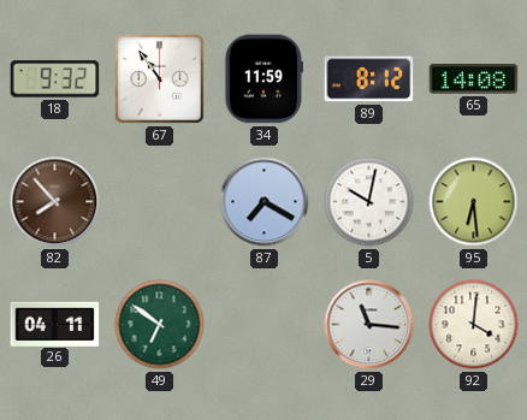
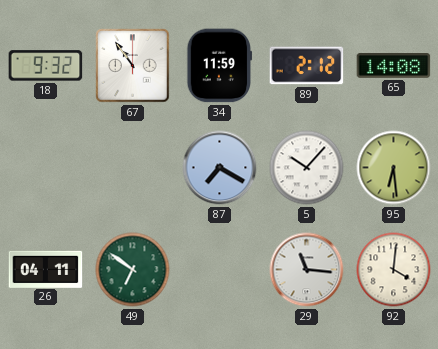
89: 8:12 -> 2:12
82: 7:53 -> none
5: 10:02 -> 10:07
